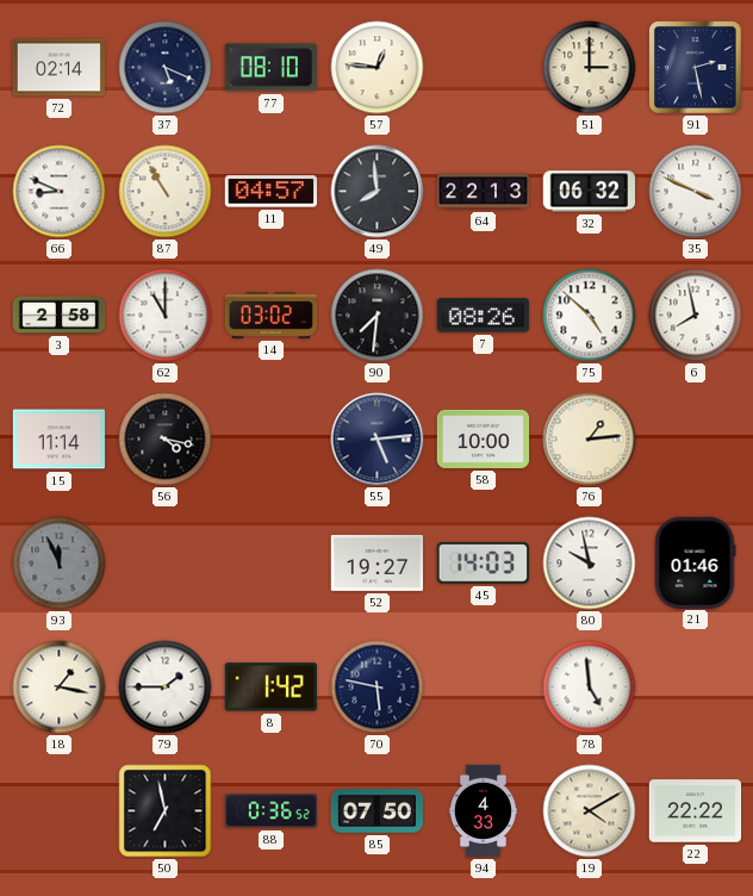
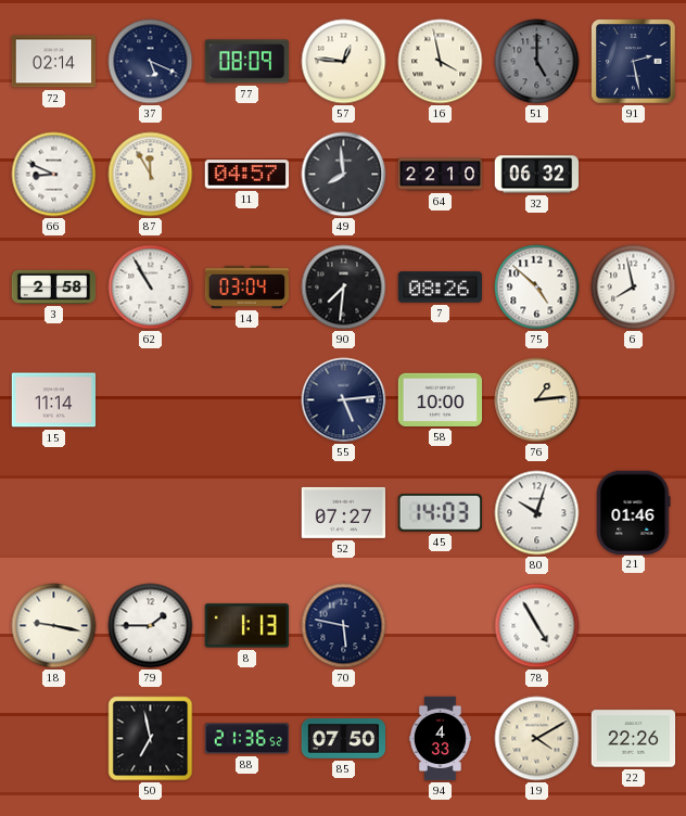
77: 08:10 -> 08:09
16: none -> 3:58
51: 3:00 -> 5:00
51 dial: cream -> grey
87: 10:55 -> 11:55
64: 22:13 -> 22:10
35: 3:49 -> none
62: 11:00 -> 10:55
14: 03:02 -> 03:04
56: 4:17 -> none
93: 11:56 -> none
52: 19:27 -> 07:27
80: 9:58 -> 10:03
18: 1:17 -> 9:17
8: 1:42 -> 1:13
78: 4:59 -> 4:55
88: 0:36 -> 21:36
22: 22:22 -> 22:26
